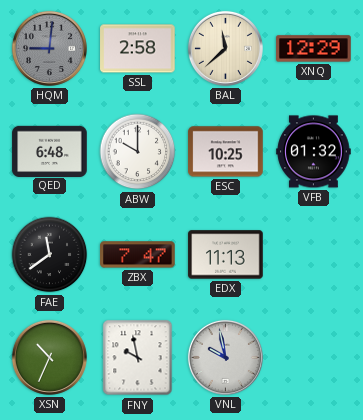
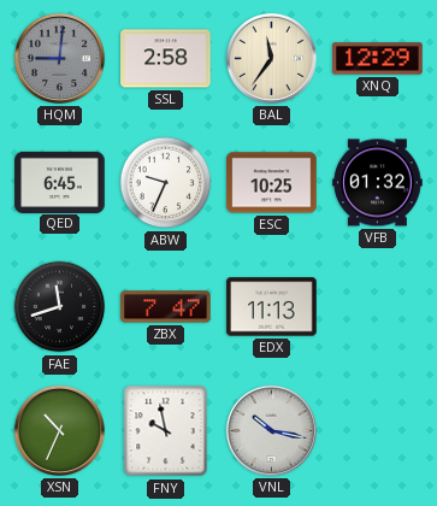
BAL: 11:38 -> 11:36
QED: 6:48 -> 6:45
ABW: 10:00 -> 9:34
FAE: 11:39 -> 11:42
VNL: 9:58 -> 10:17
